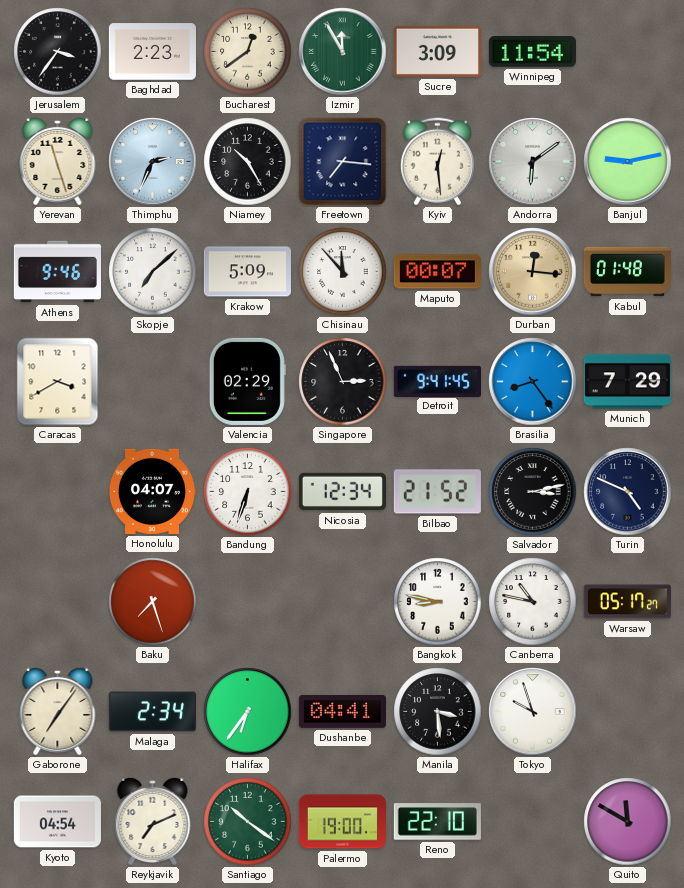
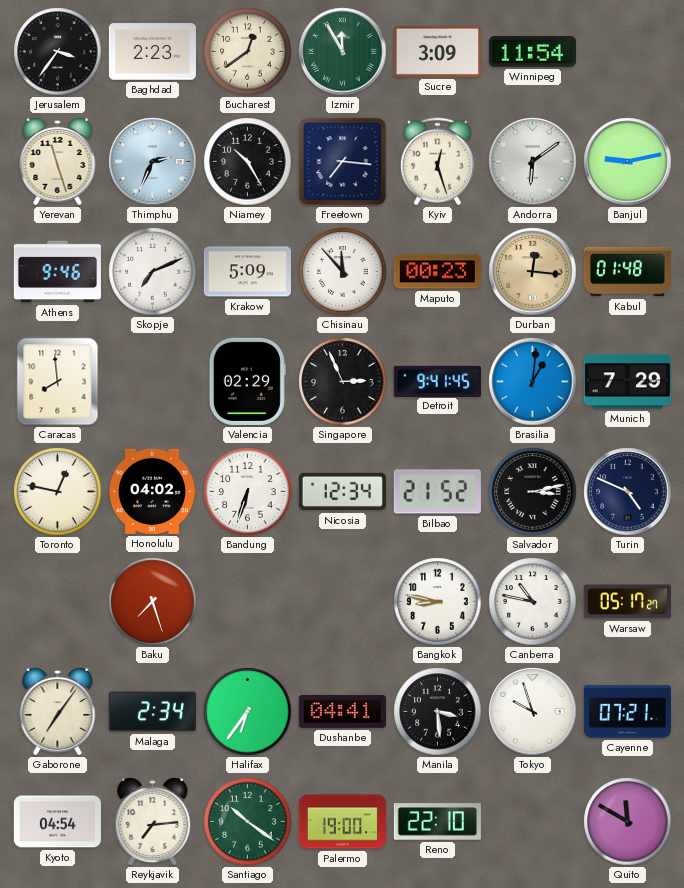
Kyiv: 12:29 -> 12:27
Skopje: 7:08 -> 7:11
Maputo: 00:07 -> 00:23
Caracas: 3:40 -> 7:59
Brasilia: 8:24 -> 1:01
Toronto: none -> 12:47
Honolulu: 04:07 -> 04:02
Cayenne: none -> 07:21
Reykjavik: 7:11 -> 7:14
